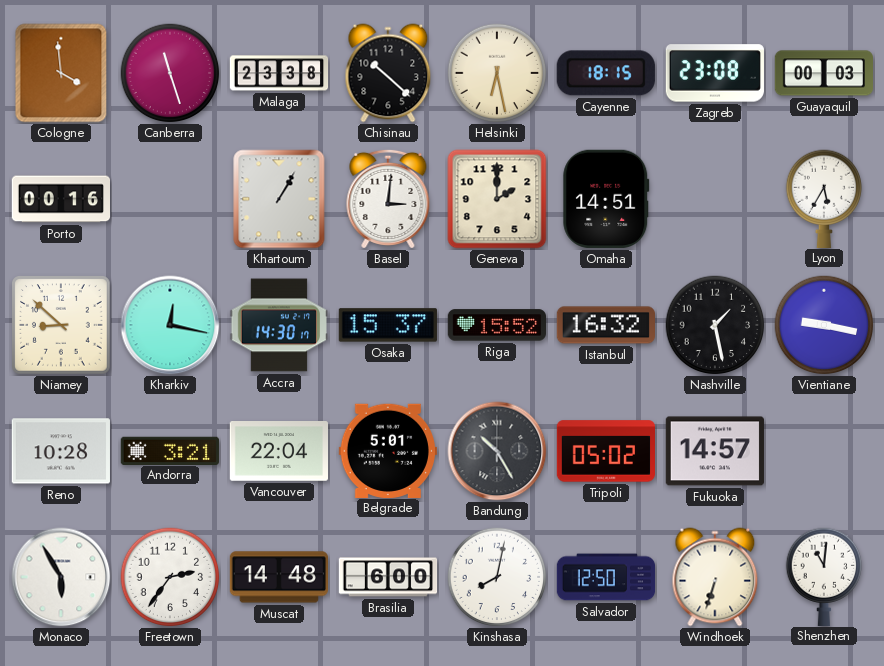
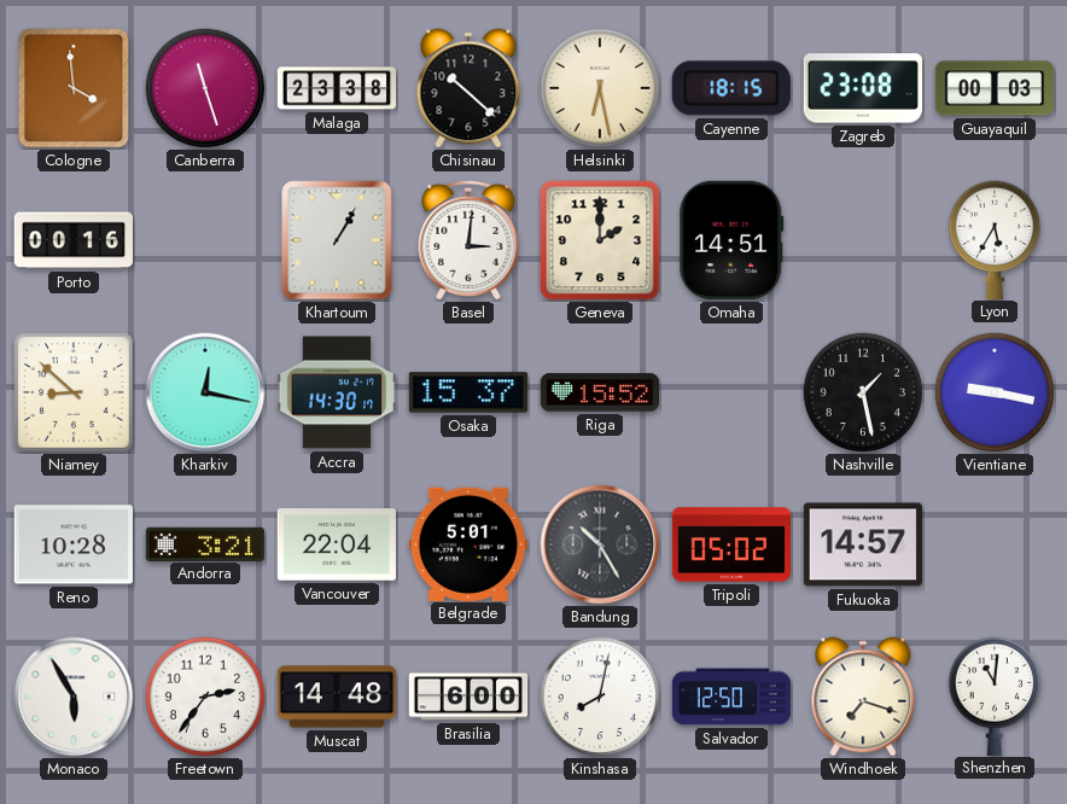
Istanbul: 16:32 -> none
Windhoek: 6:33 -> 7:18
